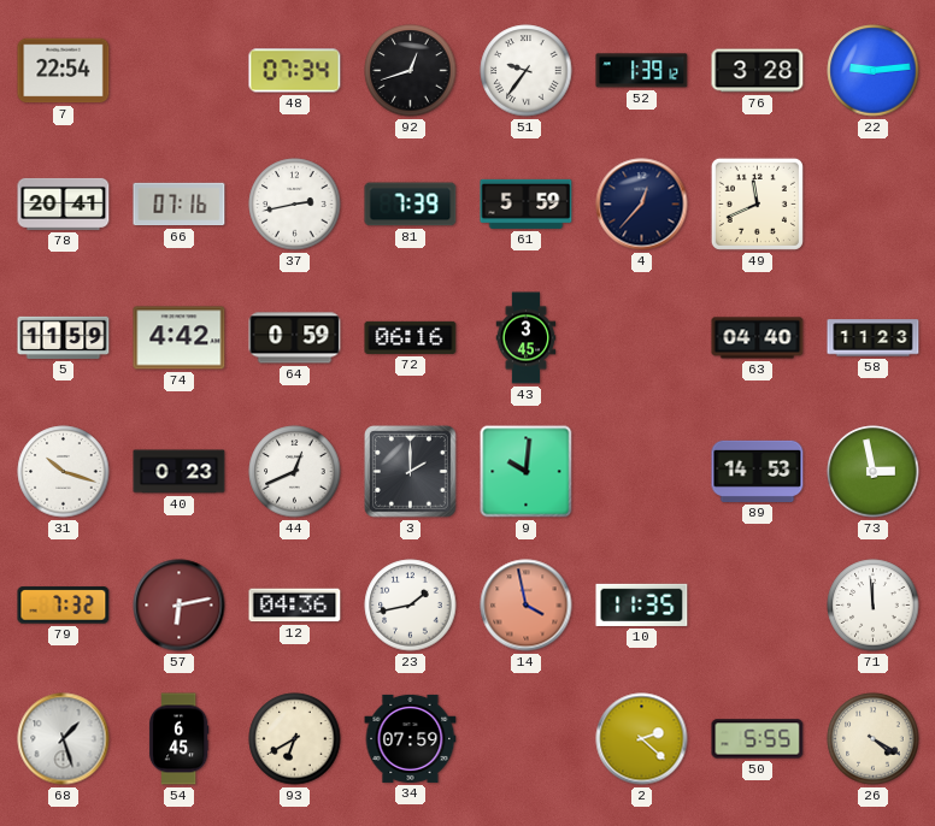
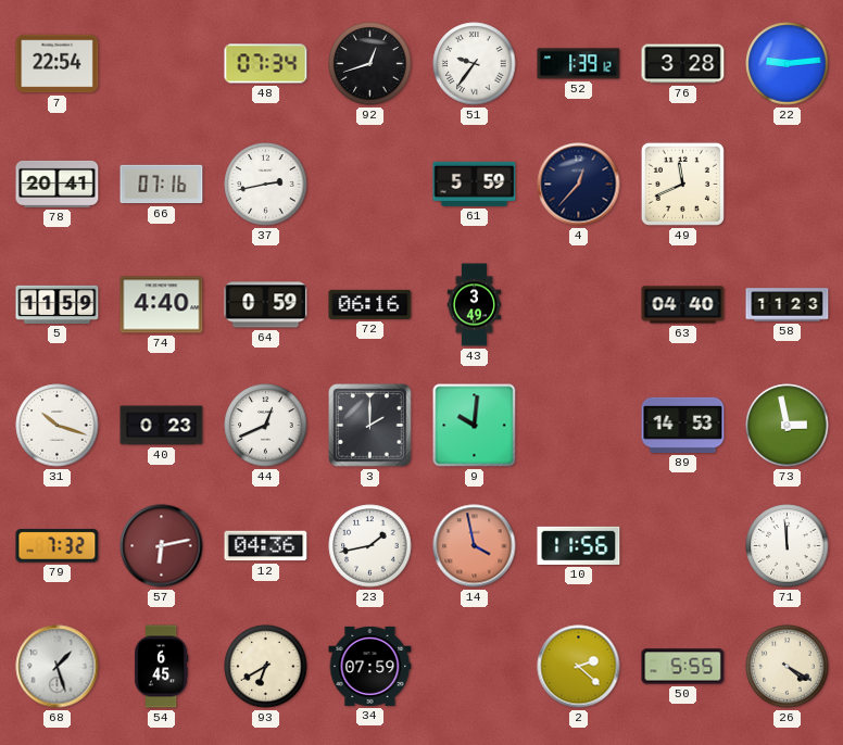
81: 7:39 -> none
74: 4:42 -> 4:40
43: 3:45 -> 3:49
10: 11:35 -> 11:56
